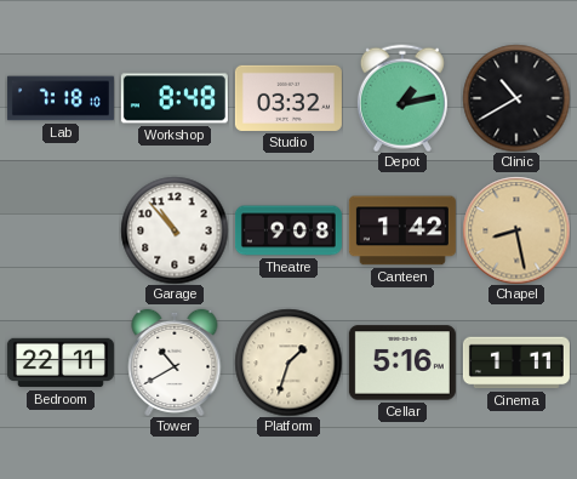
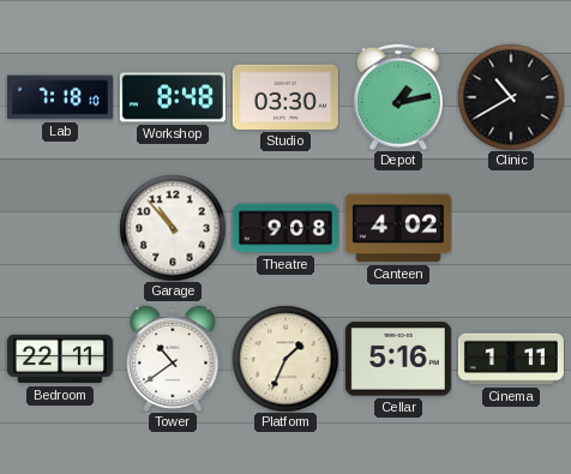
Studio: 03:32 -> 03:30
Canteen: 1:42 -> 4:02
Chapel: 8:28 -> none
Tower: 10:40 -> 10:39
Platform: 1:33 -> 1:34
